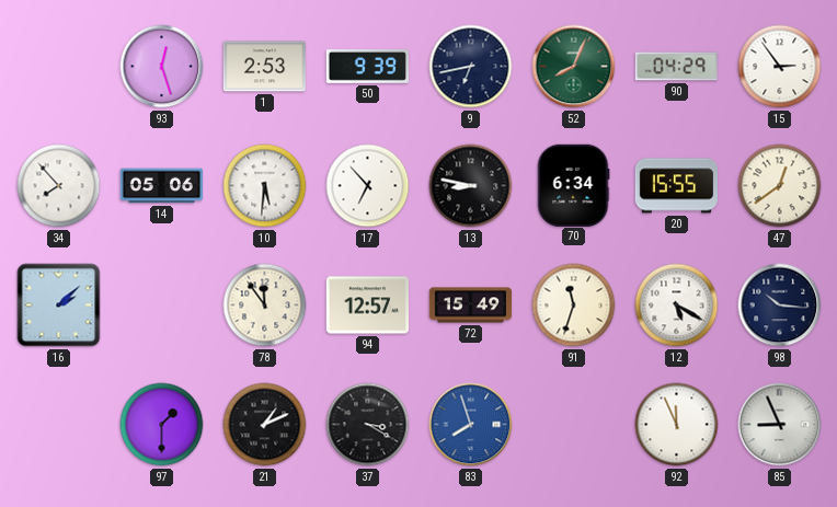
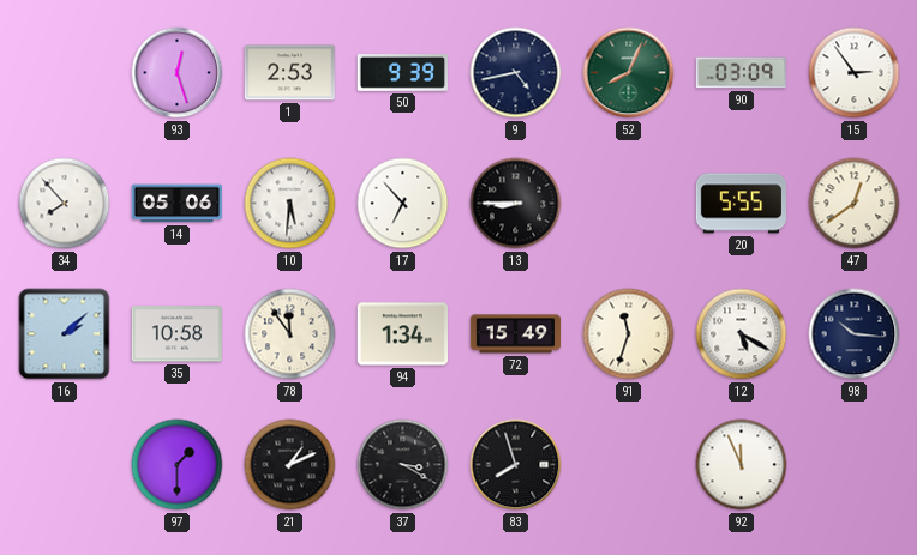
9: 6:43 -> 4:43
90: 04:29 -> 03:09
13: 8:47 -> 8:45
70: 6:34 -> none
20: 15:55 -> 5:55
35: none -> 10:58
94: 12:57 -> 1:34
83 dial: blue -> black
85: 8:56 -> none
